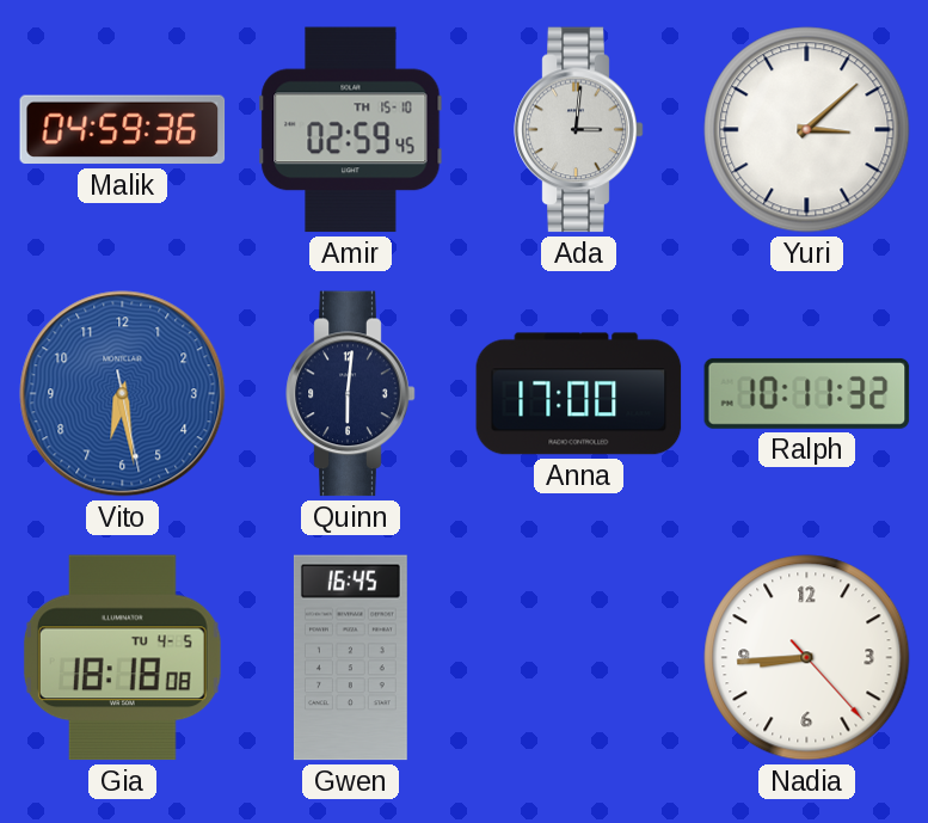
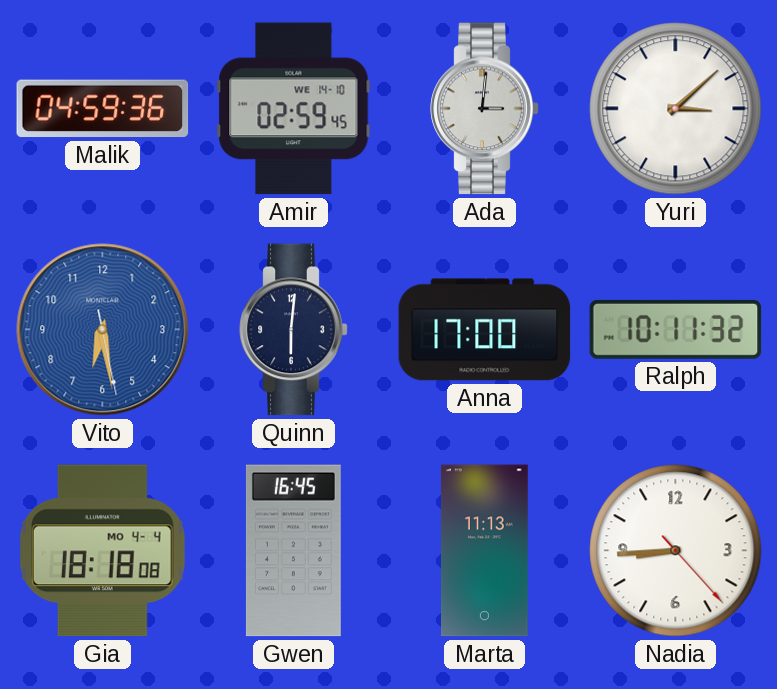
Amir date: TH 15-10 -> WE 14-10
Gia date: TU 4-5 -> MO 4-4
Marta: none -> 11:13
